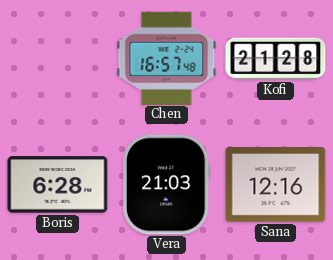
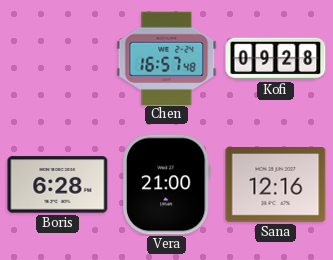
Kofi: 21:28 -> 09:28
Vera: 21:03 -> 21:00
